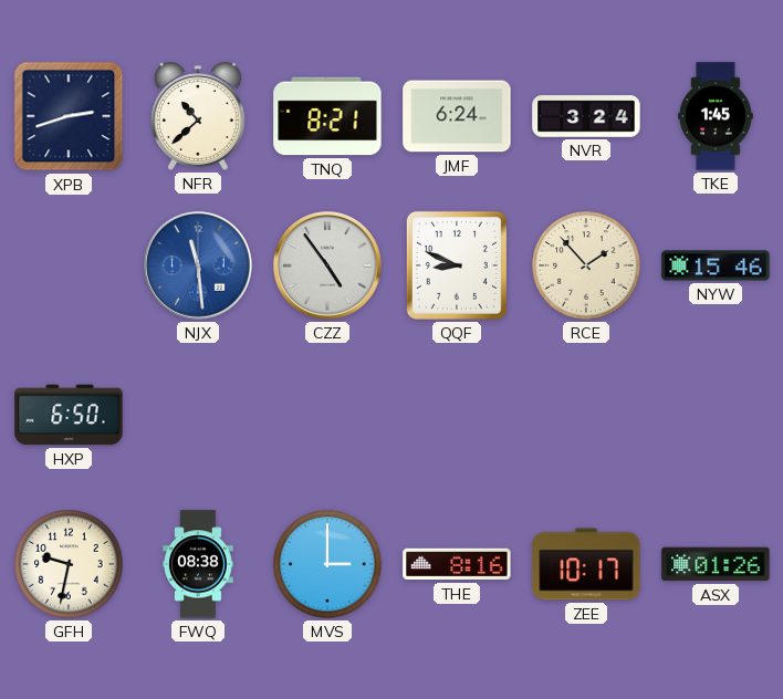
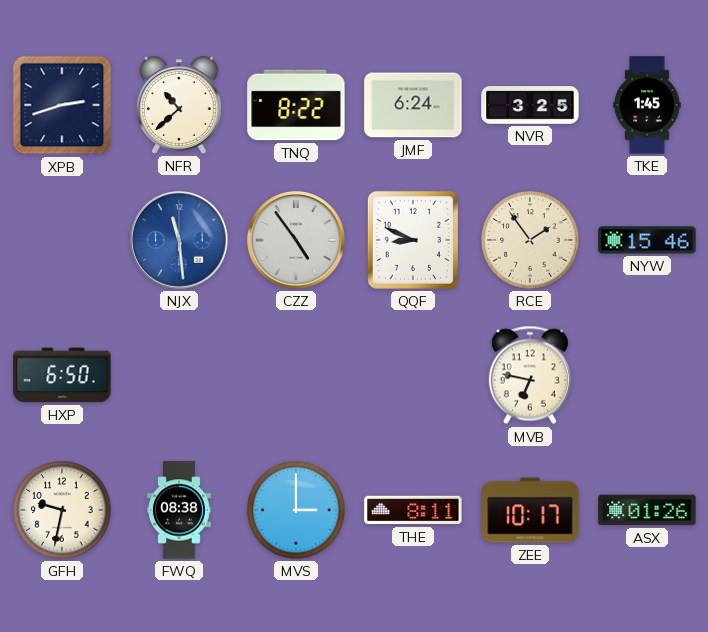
TNQ: 8:21 -> 8:22
NVR: 3:24 -> 3:25
RCE: 1:53 -> 1:54
MVB: none -> 6:47
THE: 8:16 -> 8:11
